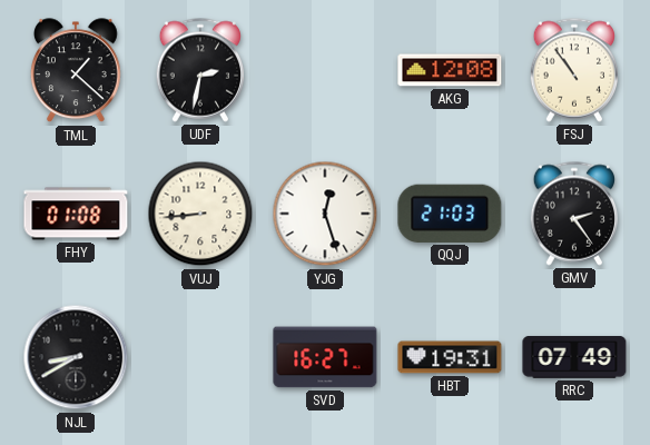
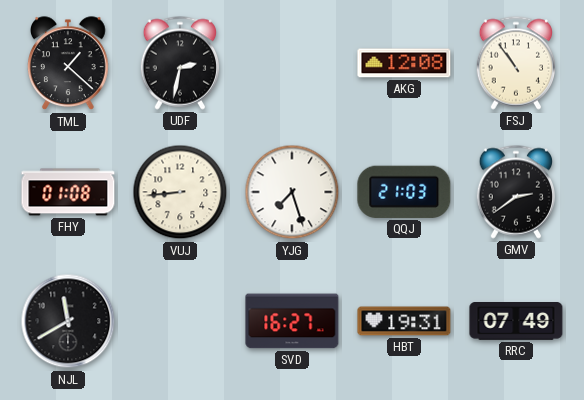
YJG: 12:27 -> 7:27
GMV: 2:24 -> 2:39
NJL: 8:40 -> 11:40
